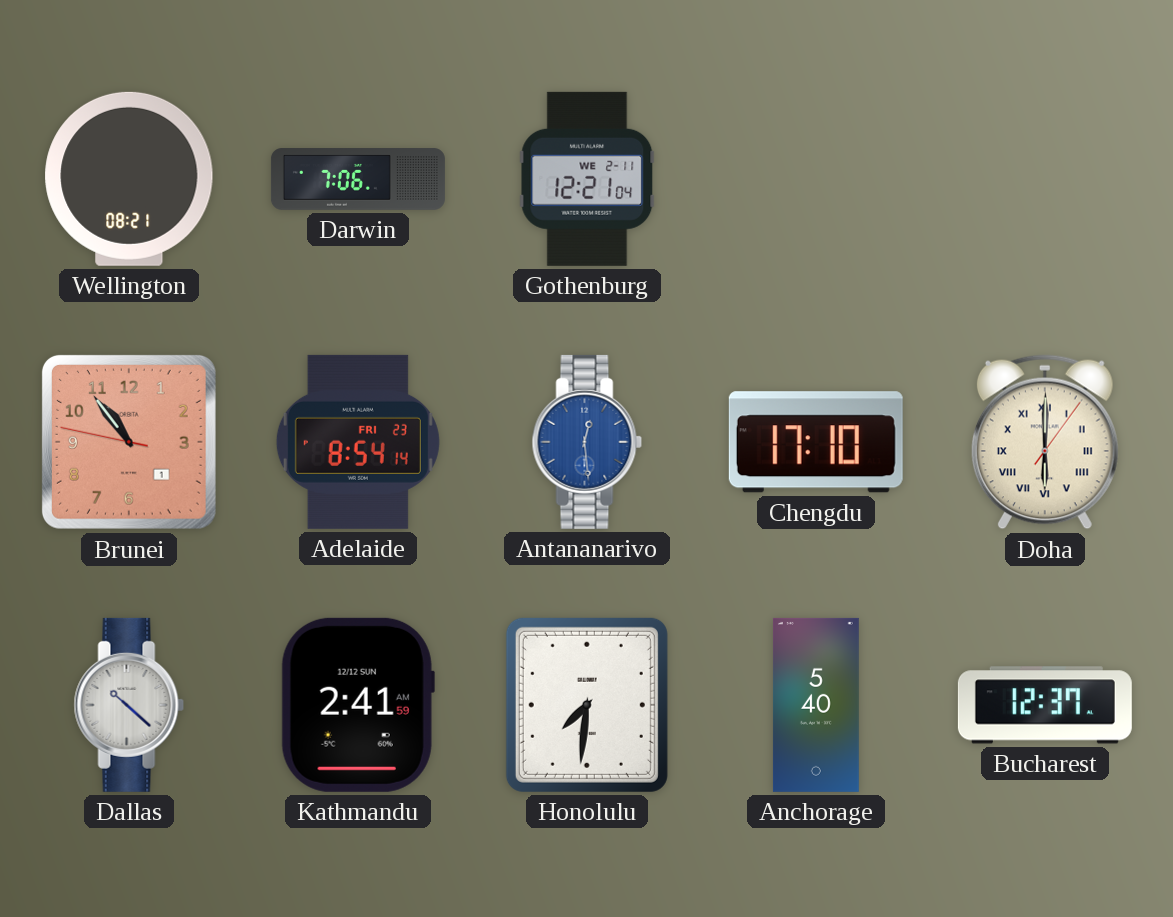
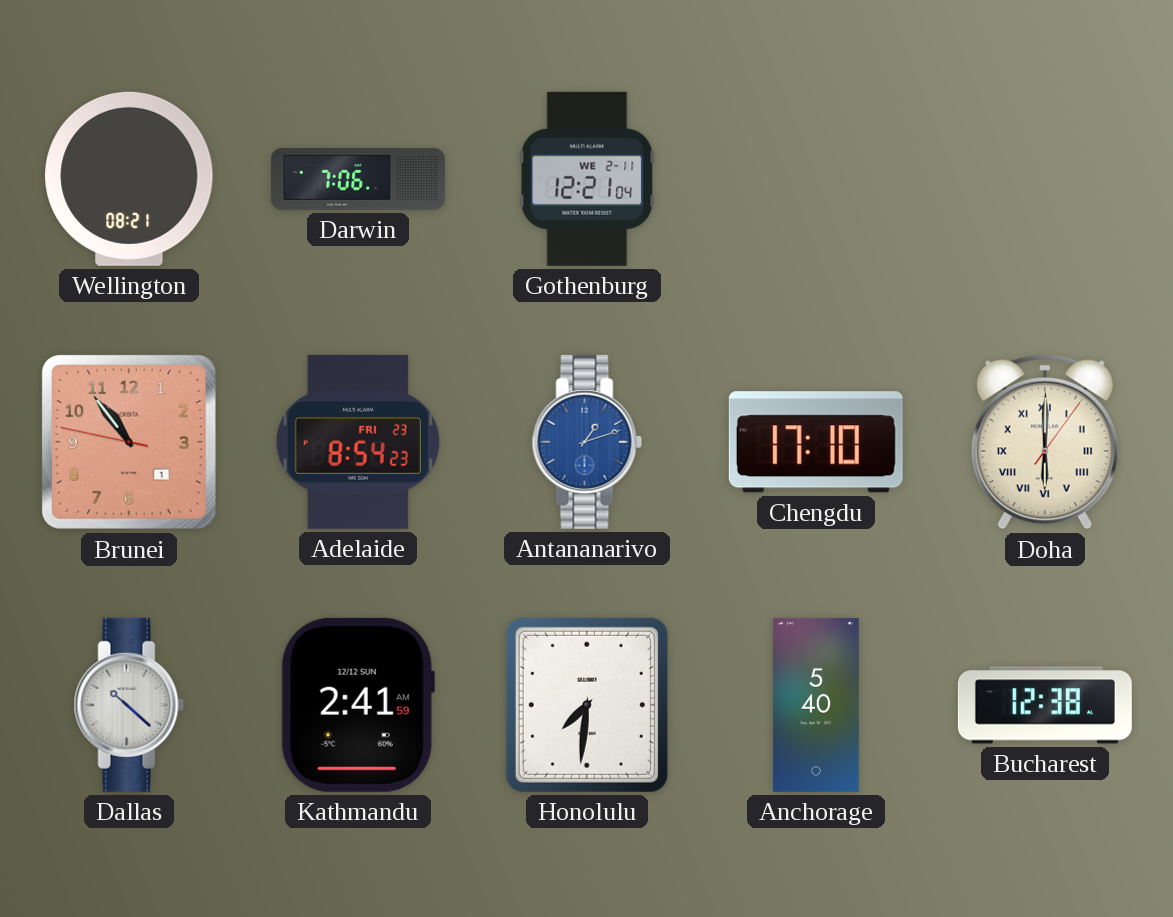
Adelaide: 8:54:14 -> 8:54:23
Antananarivo: 12:29 -> 1:12
Bucharest: 12:37 -> 12:38
